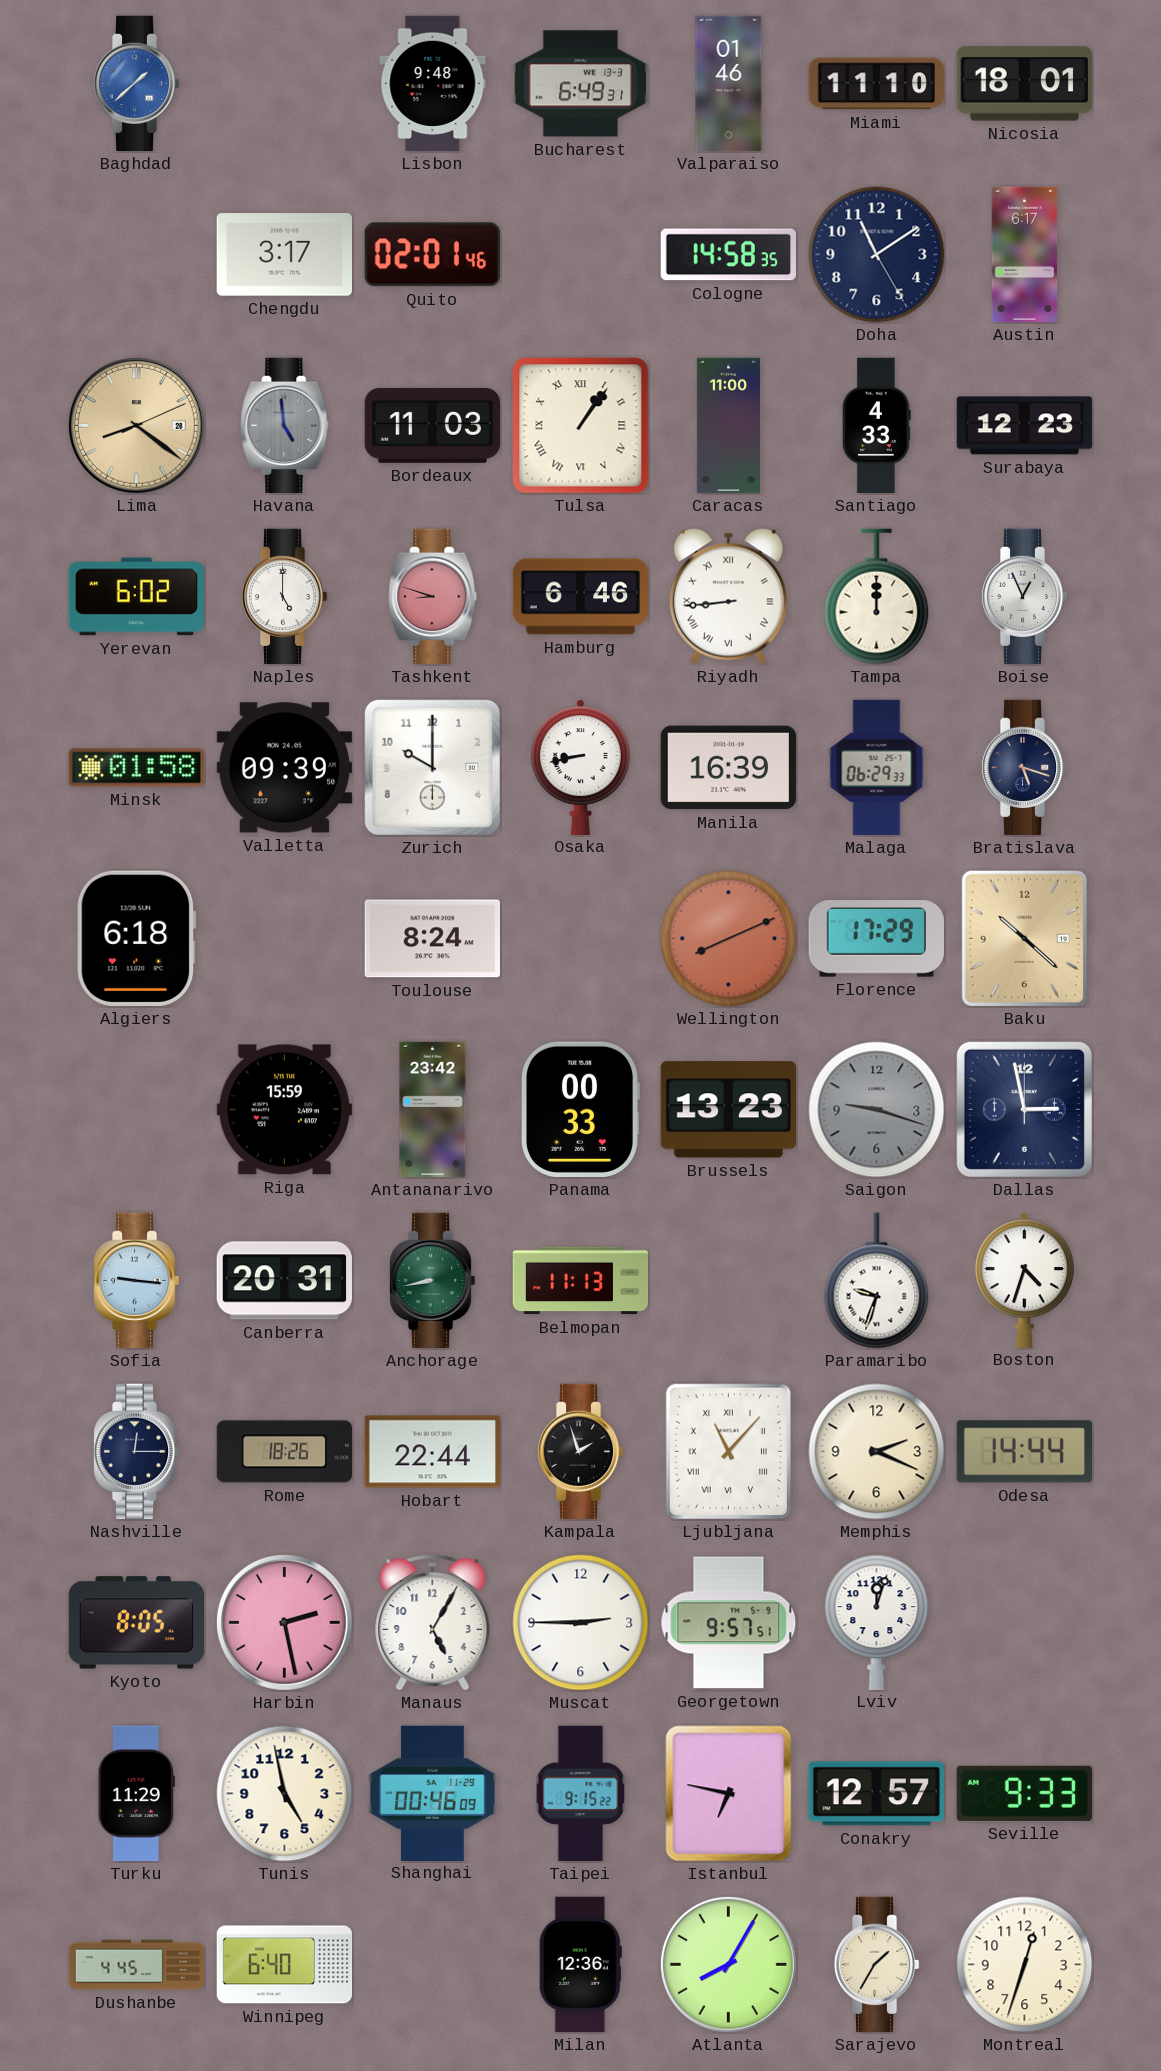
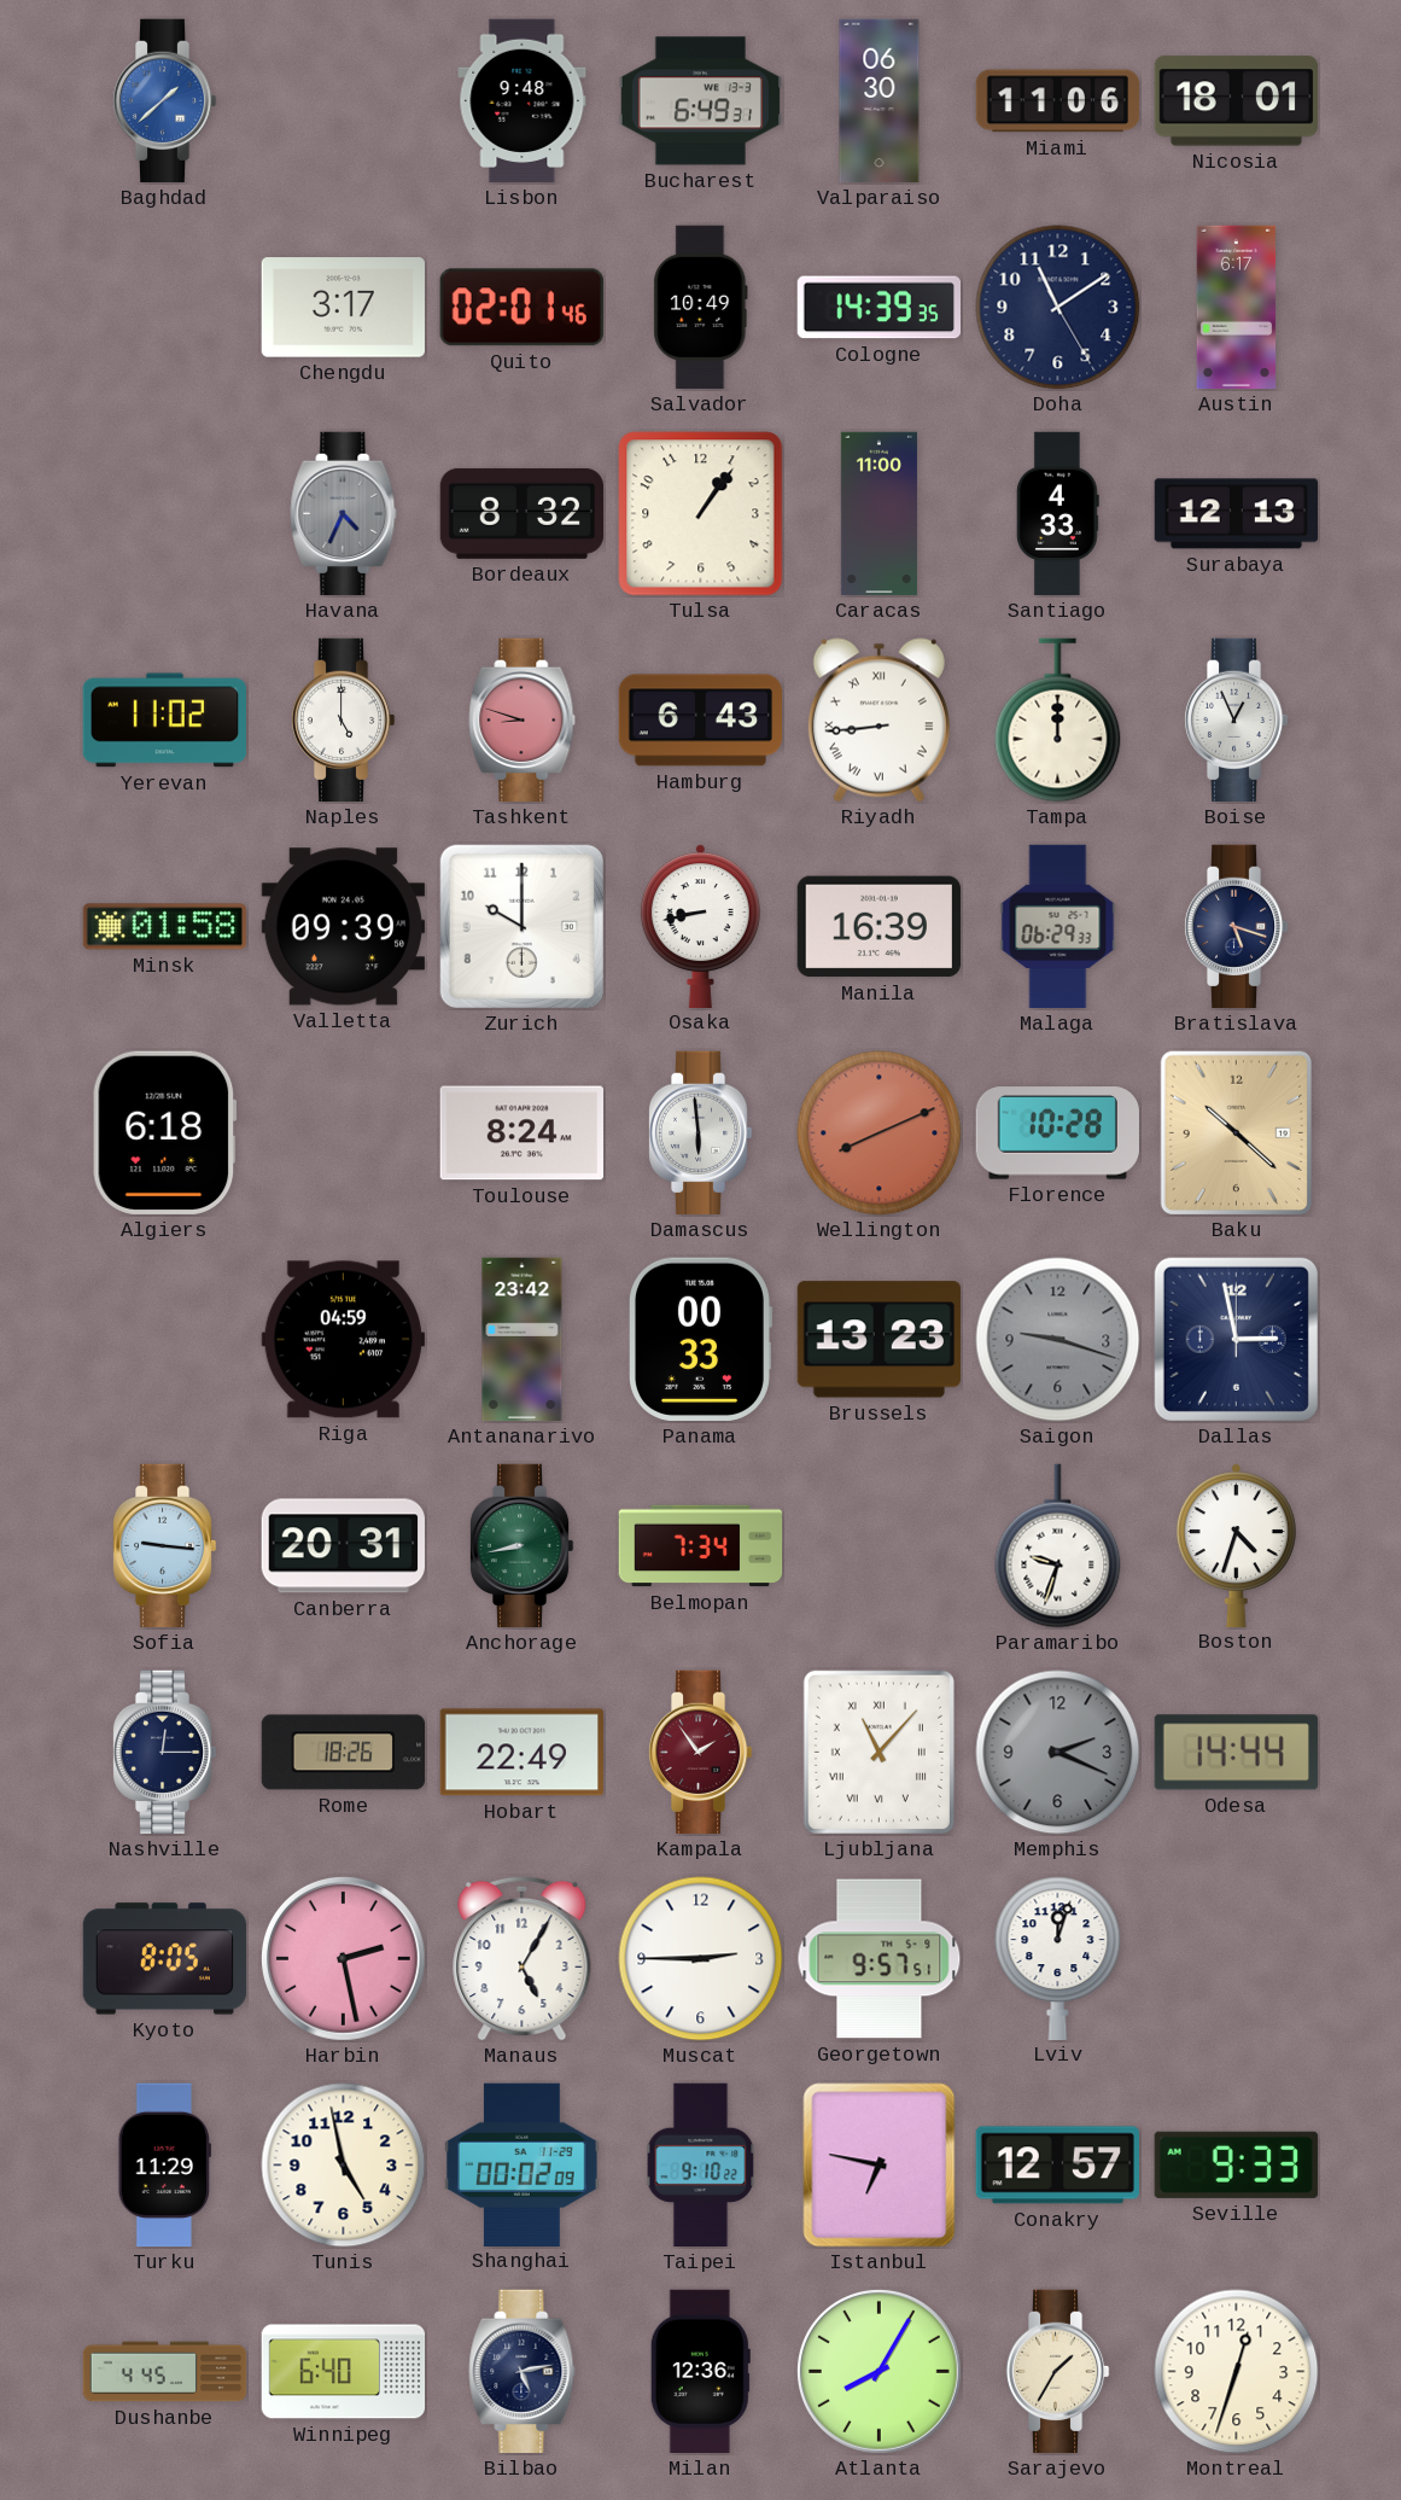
Valparaiso: 01:46 -> 06:30
Miami: 11:10 -> 11:06
Salvador: none -> 10:49
Cologne: 14:58 -> 14:39
Lima: 8:21 -> none
Havana: 4:59 -> 4:34
Bordeaux: 11:03 -> 8:32
Tulsa numerals: Roman -> Arabic
Surabaya: 12:23 -> 12:13
Yerevan: 6:02 -> 11:02
Hamburg: 6:46 -> 6:43
Damascus: none -> 5:59
Florence: 17:29 -> 10:28
Riga: 15:59 -> 04:59
Belmopan: 11:13 -> 7:34
Hobart: 22:44 -> 22:49
Kampala: 1:57 -> 1:54
Kampala dial: black -> burgundy
Memphis dial: cream -> grey
Shanghai: 00:46 -> 00:02
Taipei: 9:15 -> 9:10
Bilbao: none -> 5:13
